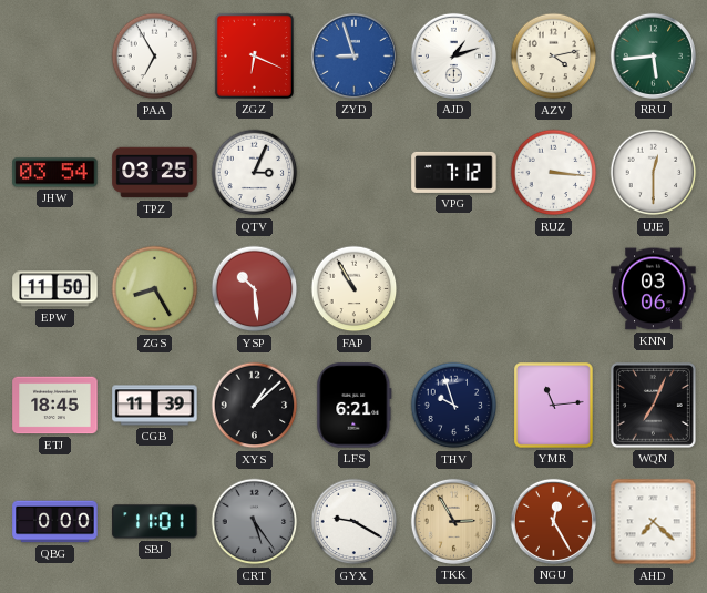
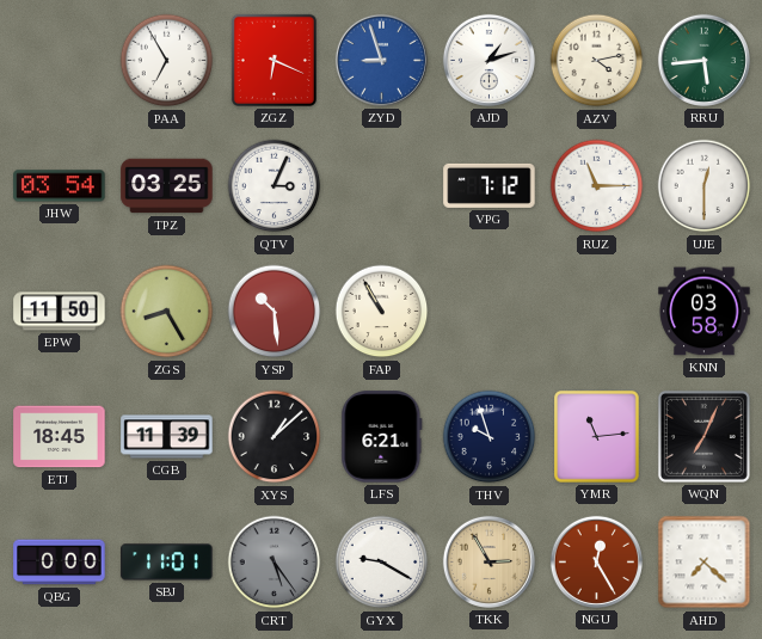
RUZ: 3:16 -> 11:15
KNN: 03:06 -> 03:58
